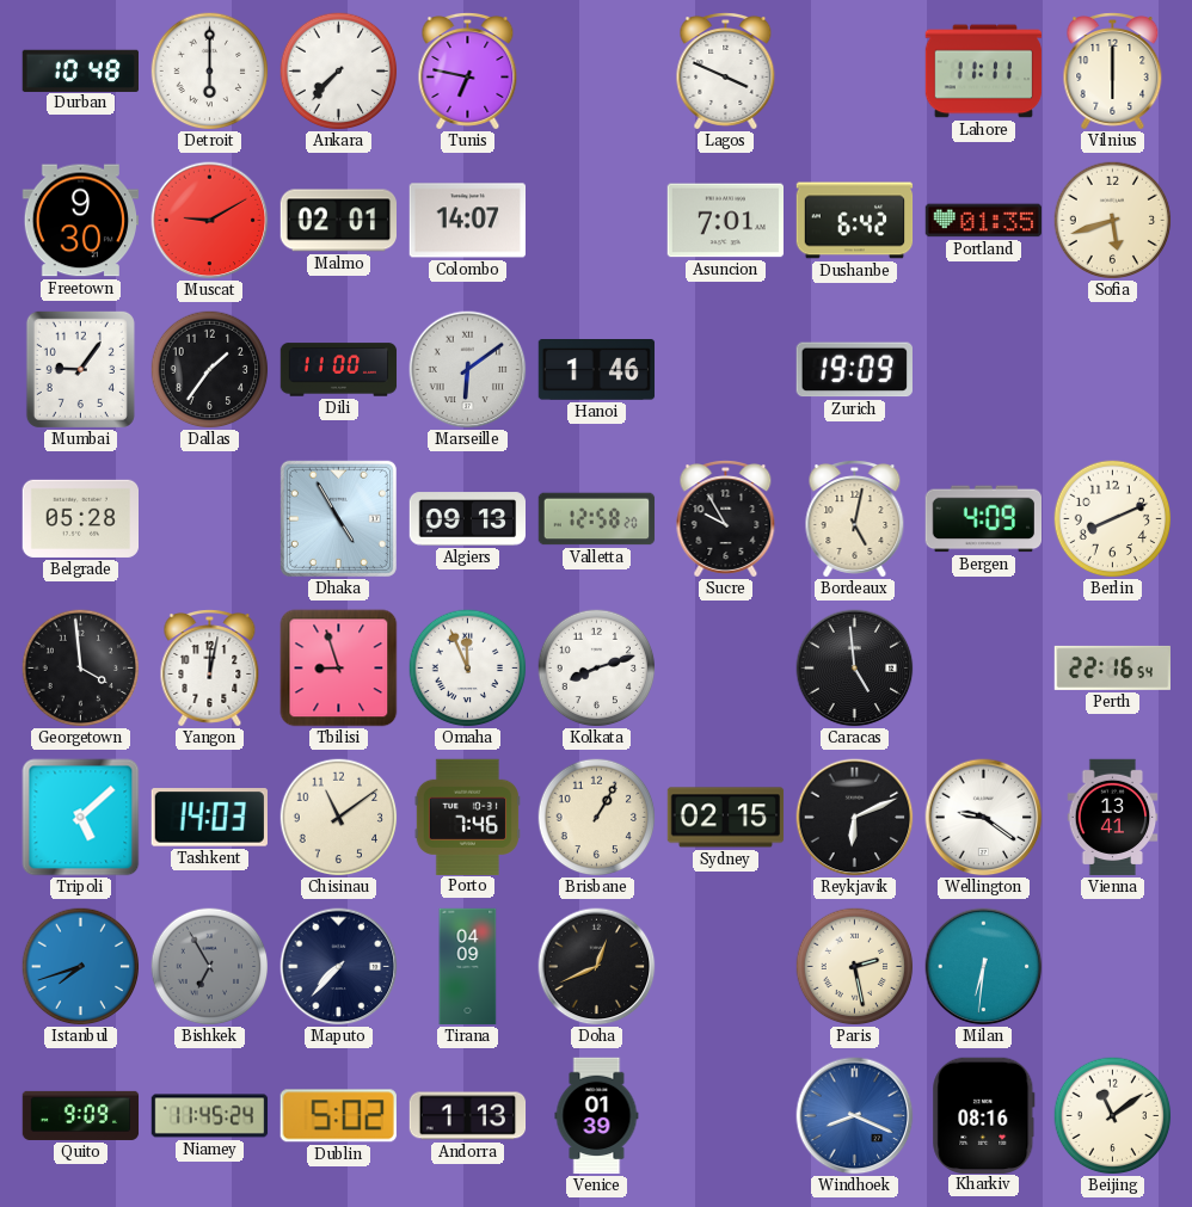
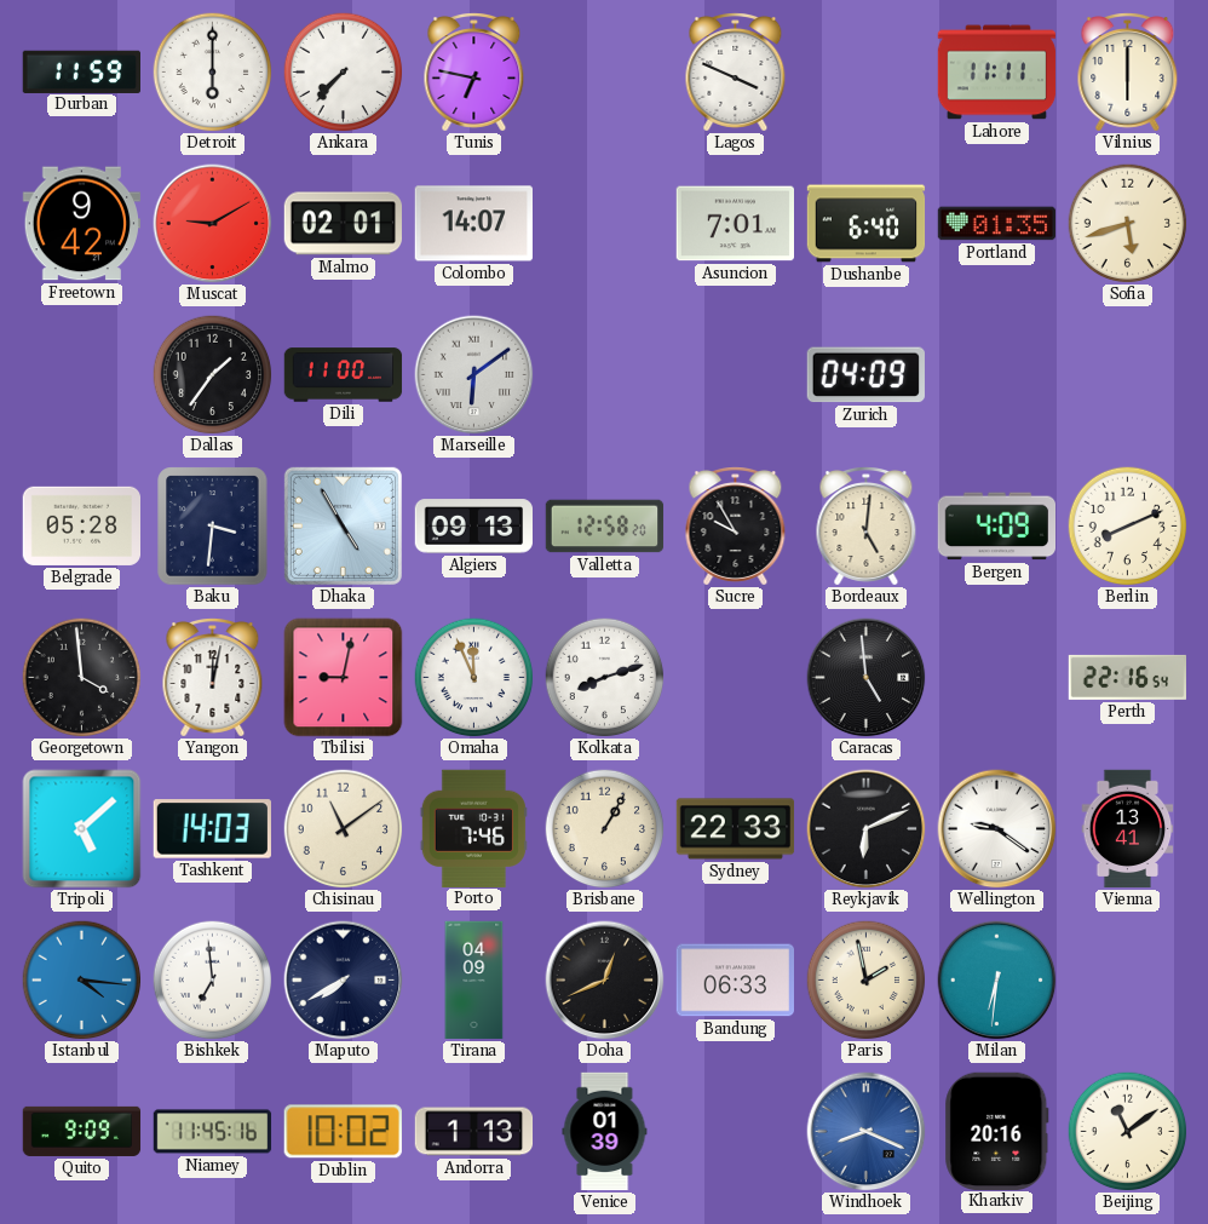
Durban: 10:48 -> 11:59
Freetown: 9:30 -> 9:42
Dushanbe: 6:42 -> 6:40
Mumbai: 9:06 -> none
Hanoi: 1:46 -> none
Zurich: 19:09 -> 04:09
Baku: none -> 3:31
Bordeaux: 5:02 -> 5:01
Tbilisi: 8:57 -> 9:02
Sydney: 02:15 -> 22:33
Istanbul: 7:42 -> 4:16
Bishkek: 6:55 -> 6:59
Bishkek dial: grey -> white
Maputo: 7:37 -> 7:40
Bandung: none -> 06:33
Paris: 2:28 -> 1:58
Niamey: 11:45:24 -> 11:45:16
Dublin: 5:02 -> 10:02
Kharkiv: 08:16 -> 20:16
